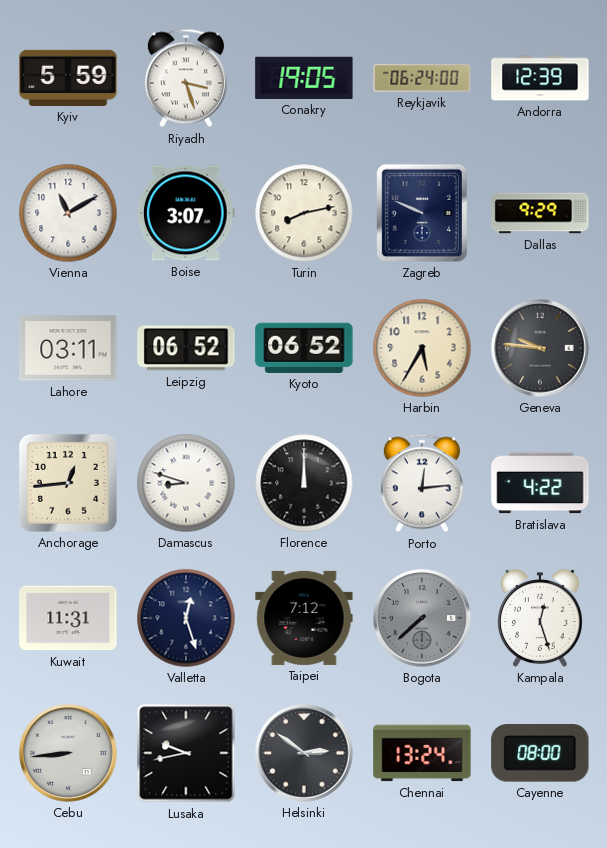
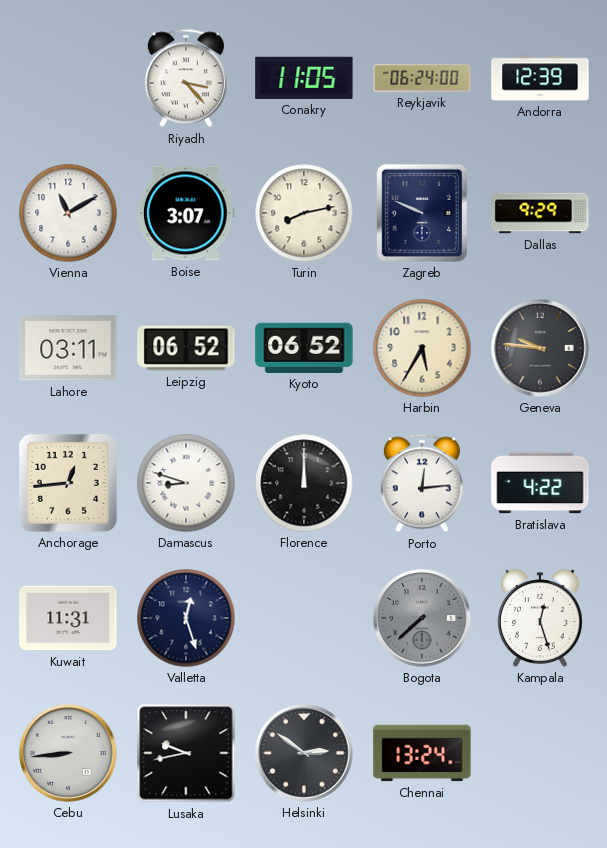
Kyiv: 5:59 -> none
Riyadh: 3:27 -> 3:23
Conakry: 19:05 -> 11:05
Taipei: 7:12 -> none
Cayenne: 08:00 -> none
